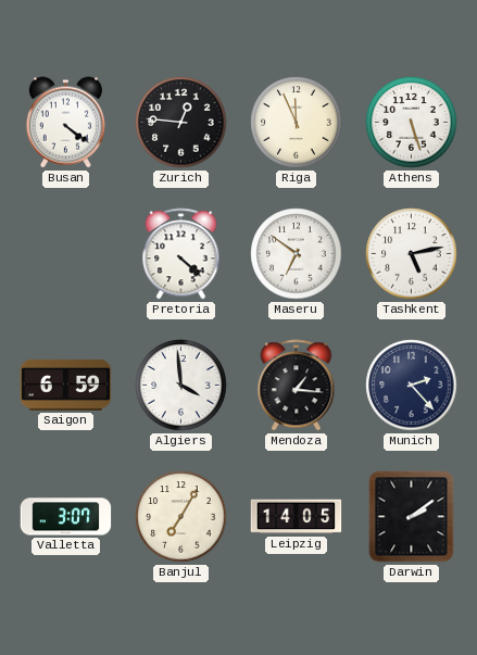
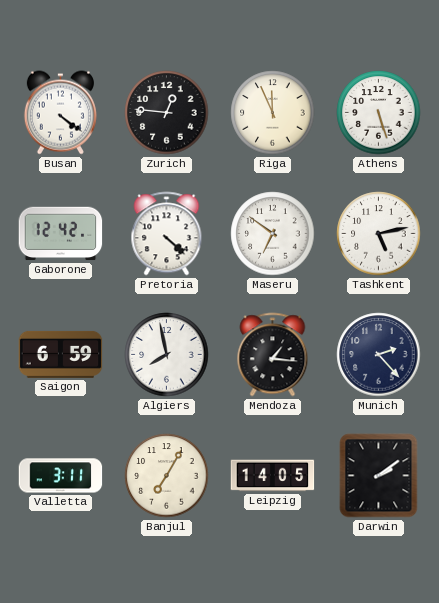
Gaborone: none -> 12:42
Algiers: 3:59 -> 7:58
Valletta: 3:07 -> 3:11
